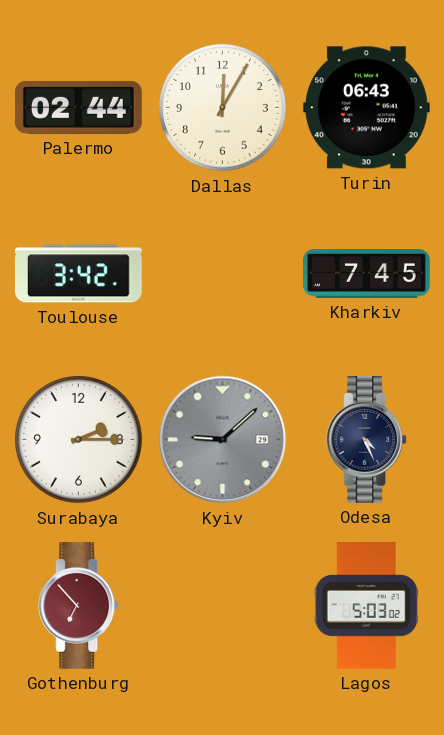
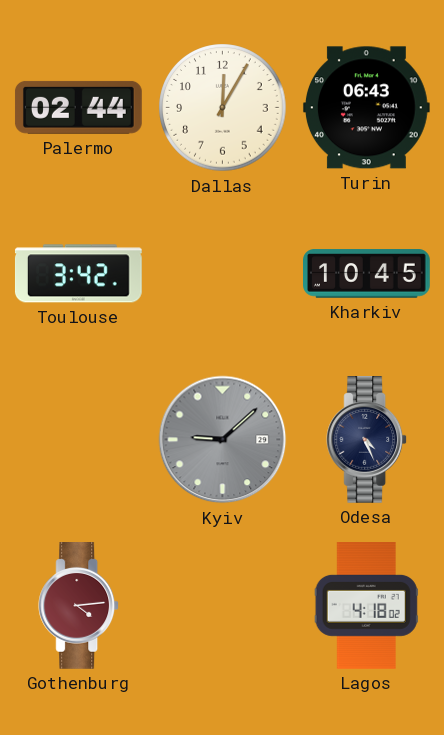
Kharkiv: 7:45 -> 10:45
Surabaya: 2:15 -> none
Gothenburg: 6:53 -> 4:14
Lagos: 5:03 -> 4:18
